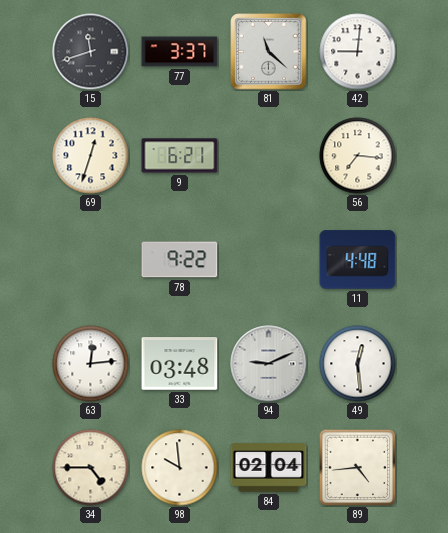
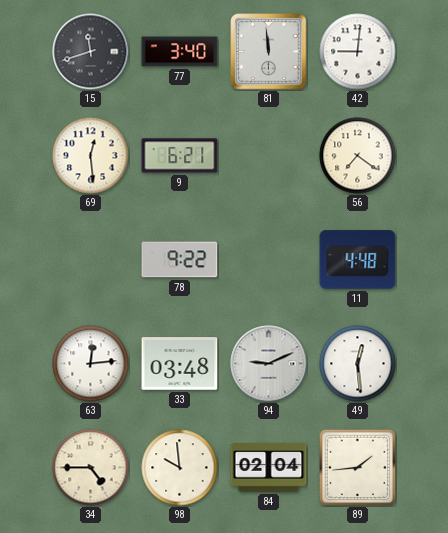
77: 3:37 -> 3:40
81: 11:22 -> 11:59
69: 12:33 -> 12:29
56: 7:16 -> 7:21
89: 4:44 -> 1:44
